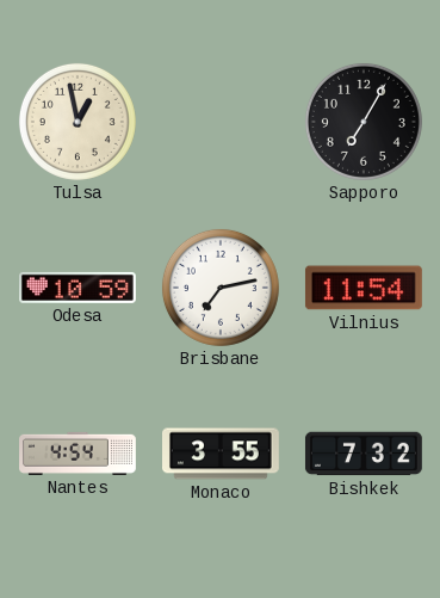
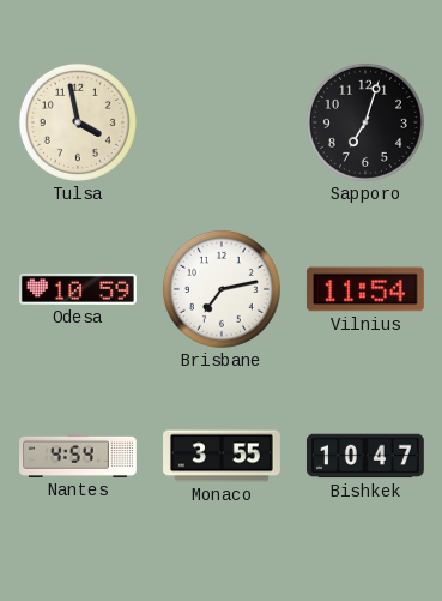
Tulsa: 12:58 -> 3:58
Sapporo: 7:05 -> 7:03
Bishkek: 7:32 -> 10:47
